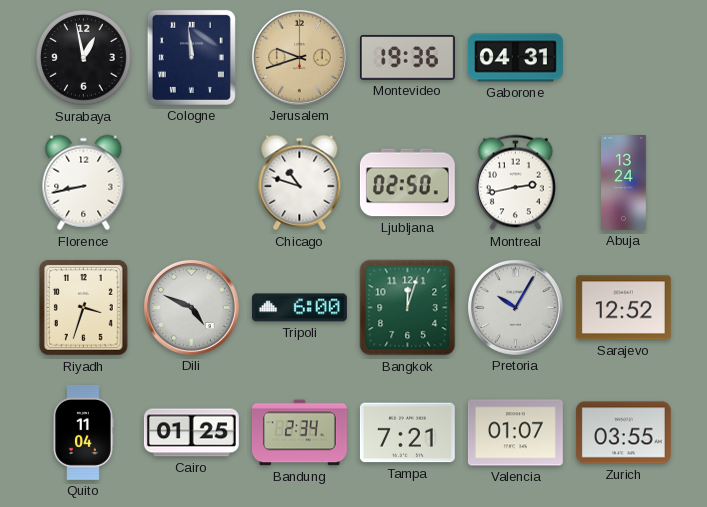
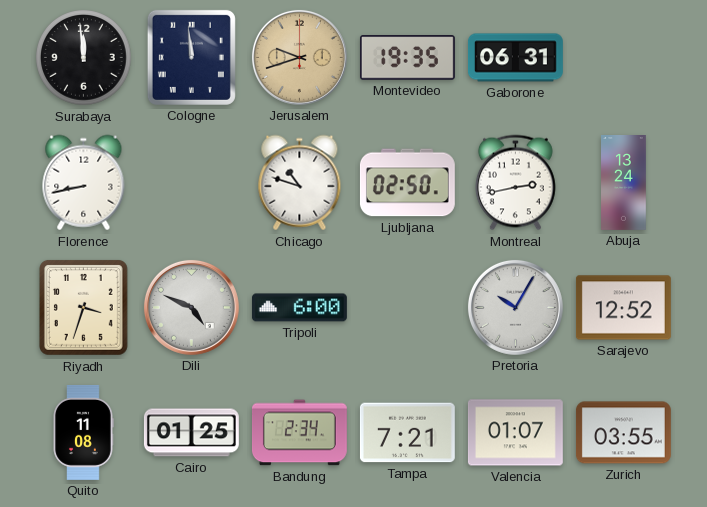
Surabaya: 12:58 -> 11:59
Montevideo: 19:36 -> 19:35
Gaborone: 04:31 -> 06:31
Bangkok: 12:03 -> none
Quito: 11:04 -> 11:08
